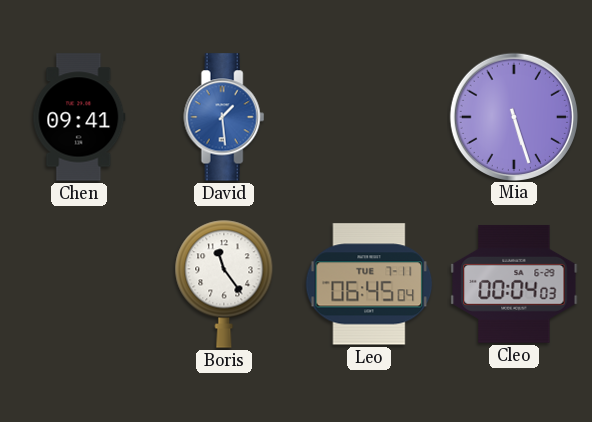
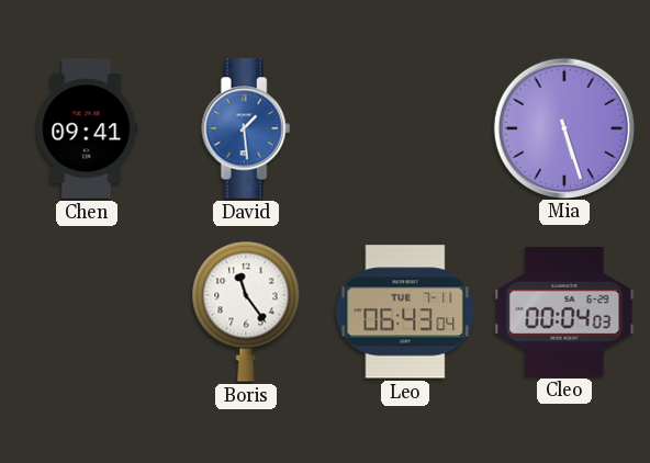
Leo: 06:45 -> 06:43
